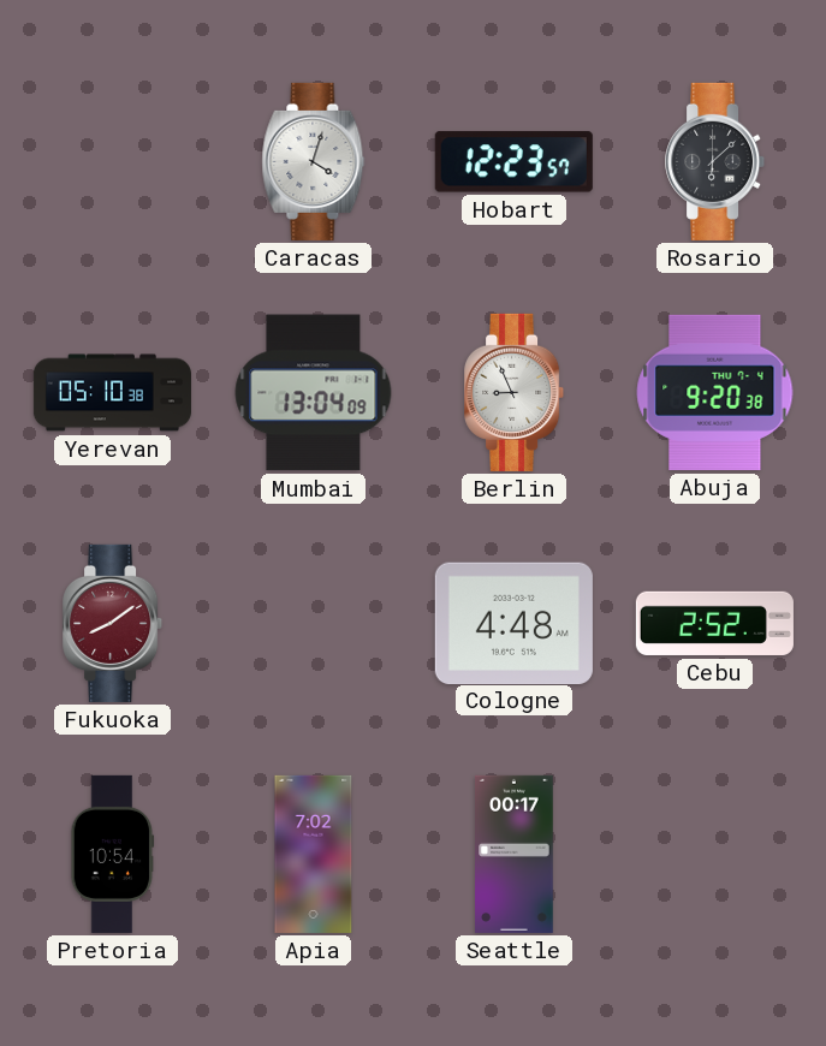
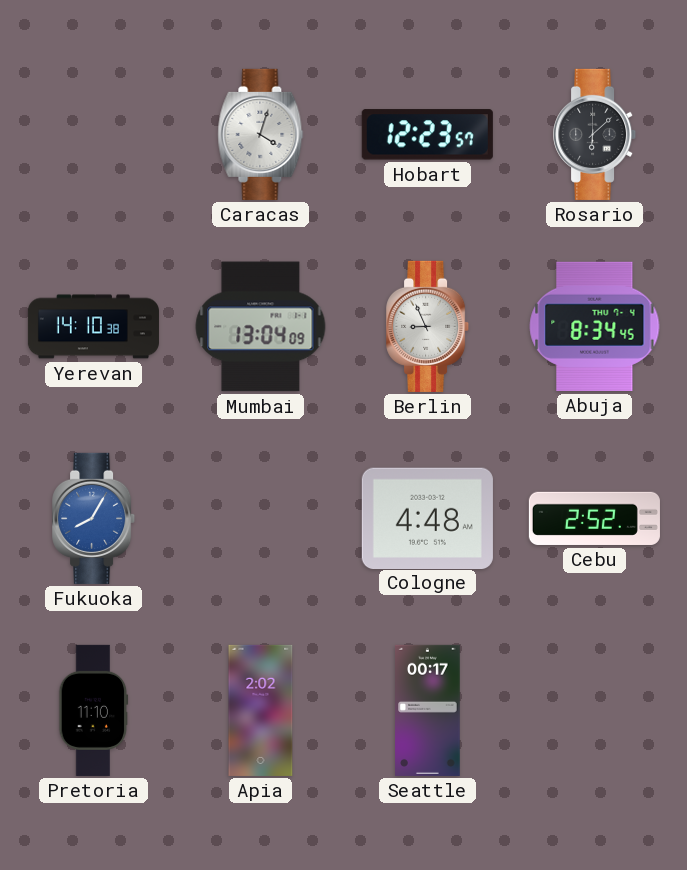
Yerevan: 05:10 -> 14:10
Abuja: 9:20 -> 8:34
Fukuoka: 8:09 -> 8:05
Fukuoka dial: burgundy -> blue
Pretoria: 10:54 -> 11:10
Apia: 7:02 -> 2:02
